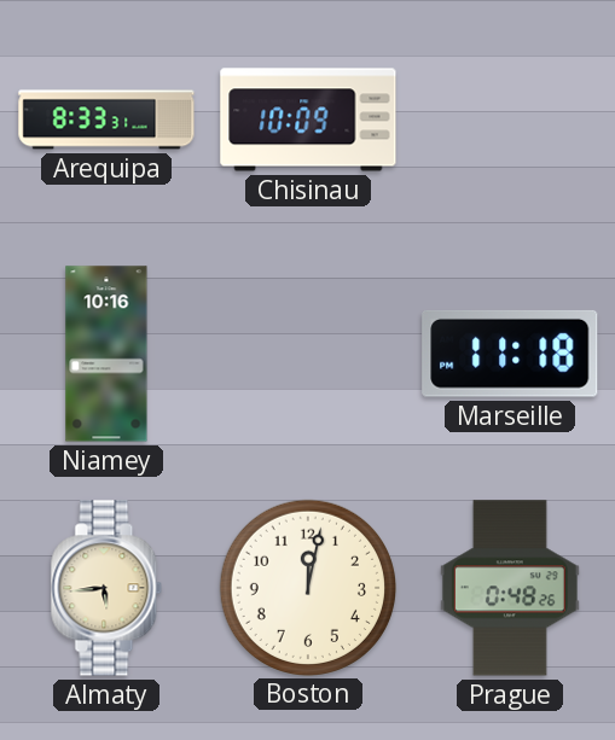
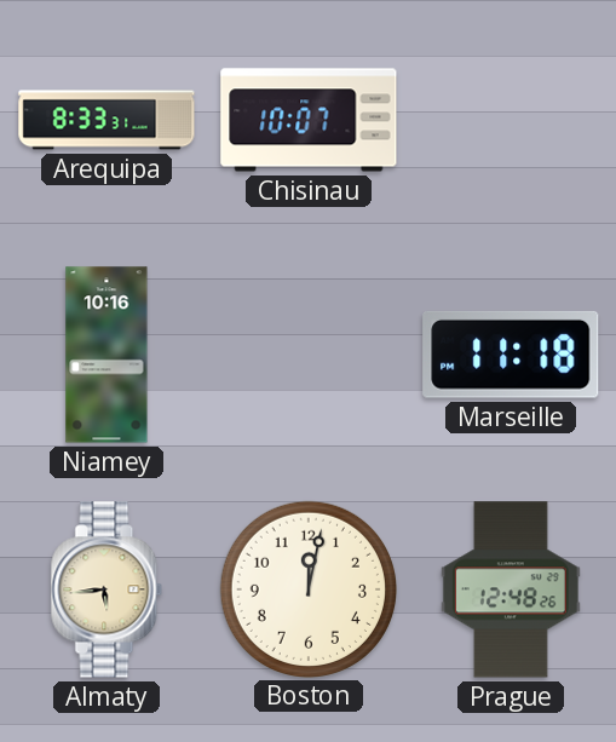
Chisinau: 10:09 -> 10:07
Prague: 0:48 -> 12:48
